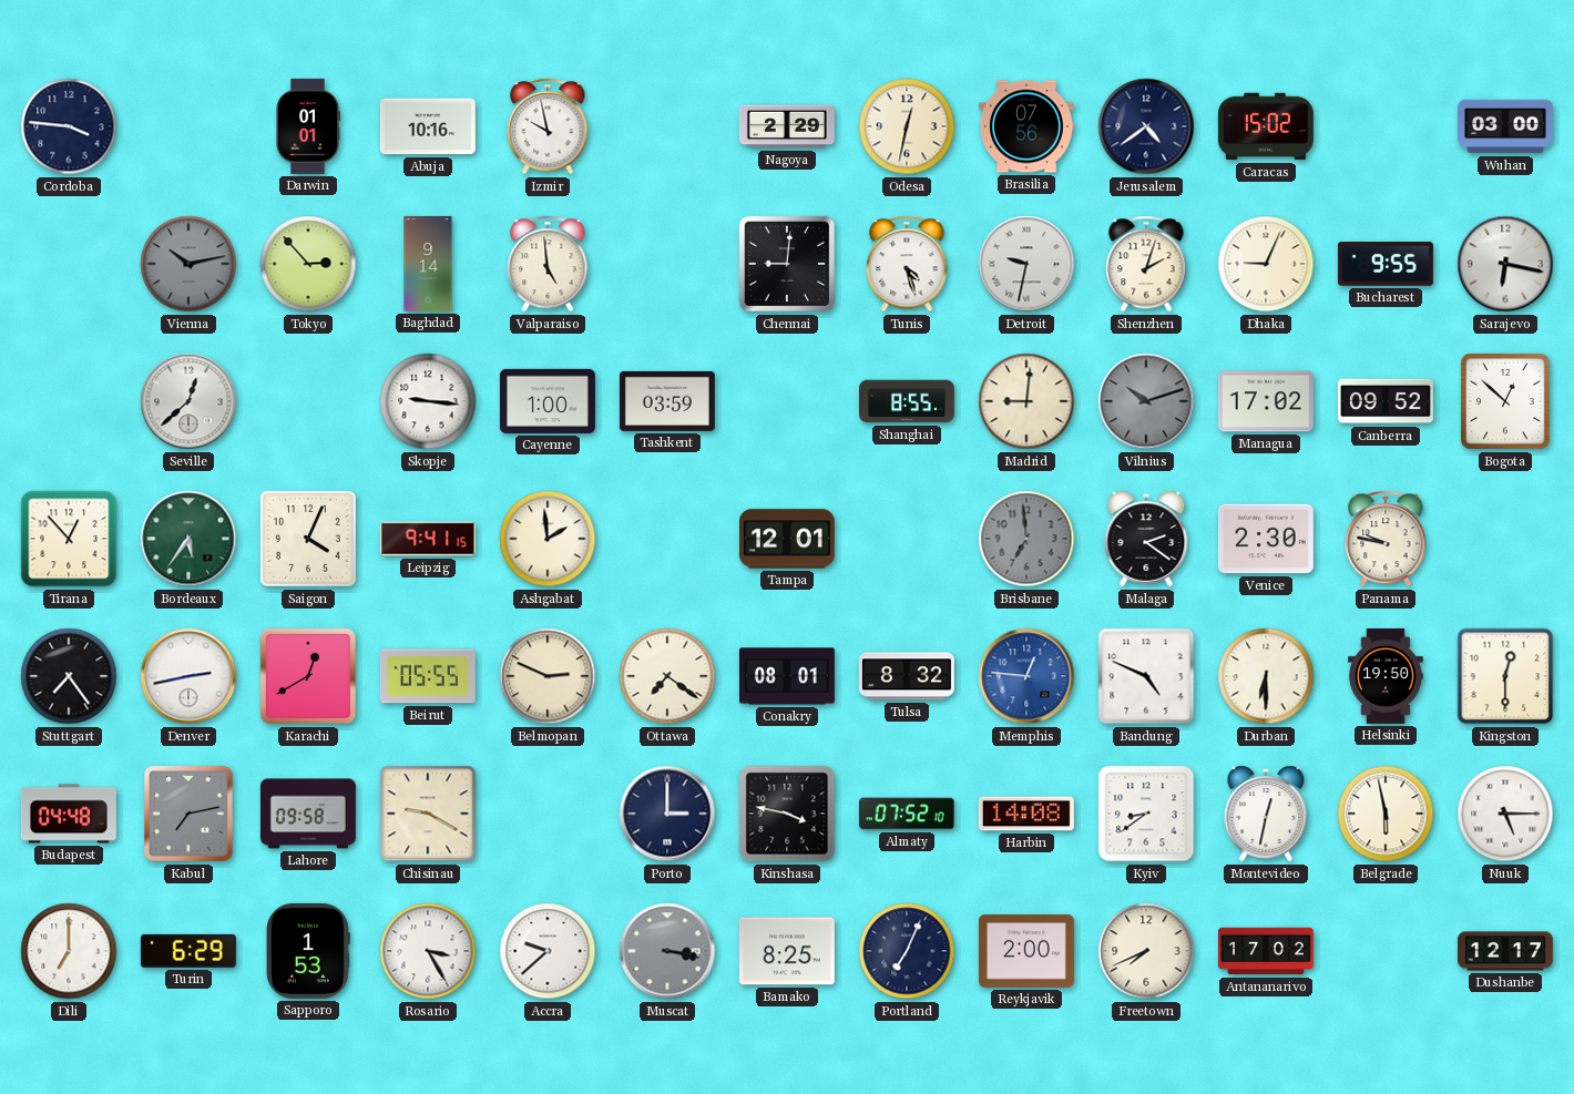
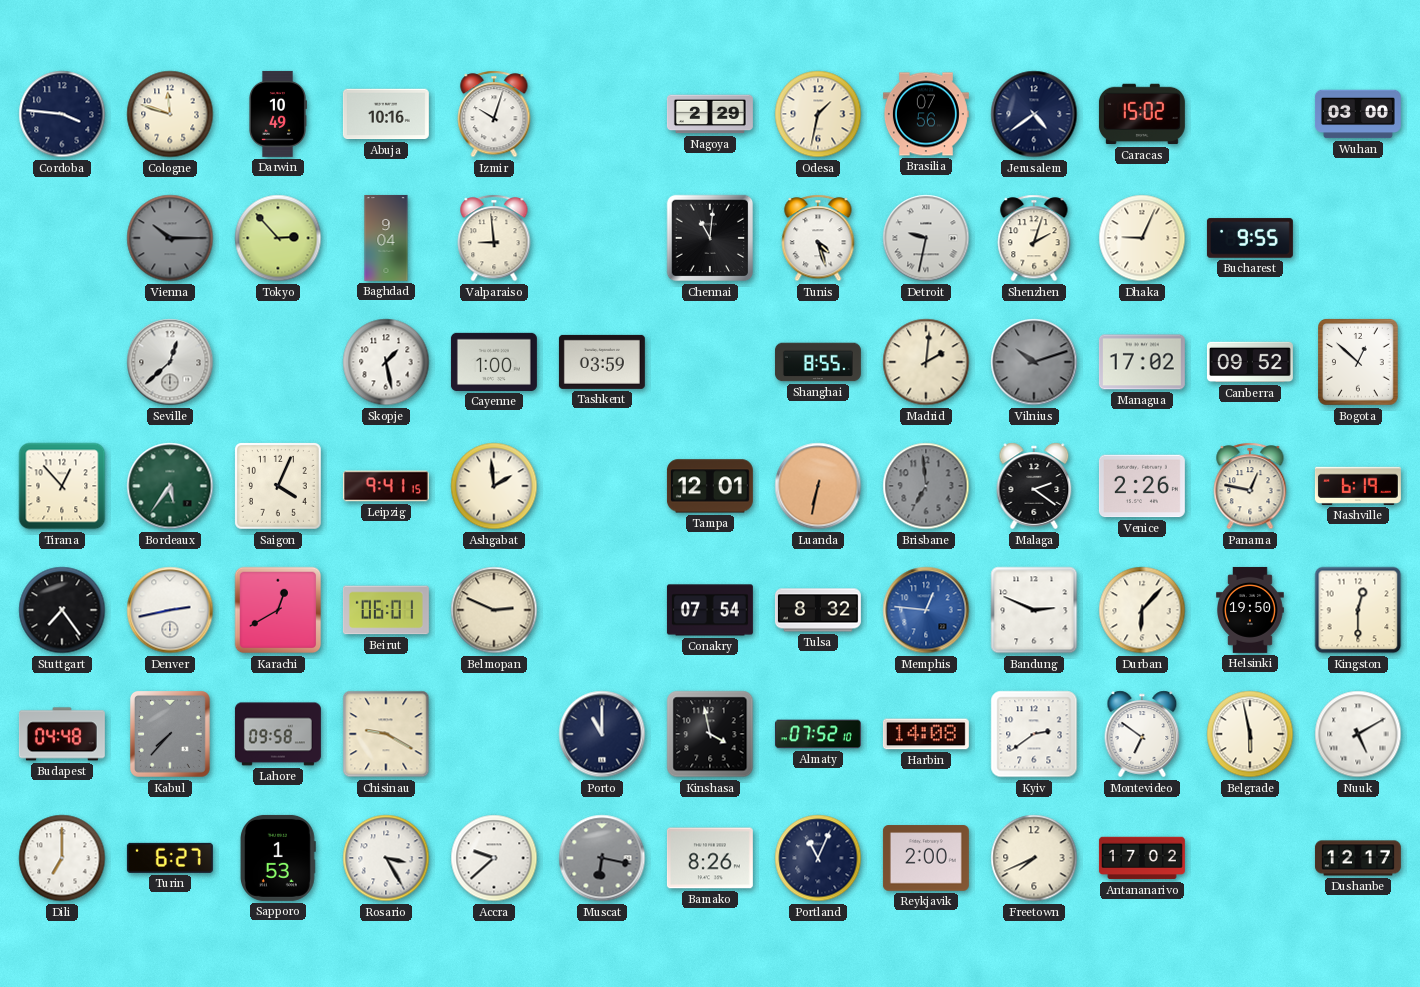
Cologne: none -> 11:48
Darwin: 01:01 -> 10:49
Izmir: 9:58 -> 10:03
Odesa: 12:32 -> 1:32
Vienna: 10:13 -> 10:15
Baghdad: 9:14 -> 9:04
Valparaiso: 4:59 -> 8:59
Chennai: 9:01 -> 11:01
Sarajevo: 6:17 -> none
Skopje: 9:16 -> 1:28
Madrid: 9:01 -> 2:01
Luanda: none -> 6:32
Venice: 2:30 -> 2:26
Panama: 9:47 -> 12:47
Nashville: none -> 6:19
Beirut: 05:55 -> 06:01
Ottawa: 7:21 -> none
Conakry: 08:01 -> 07:54
Bandung: 4:49 -> 2:49
Durban: 6:30 -> 6:07
Kabul: 7:13 -> 7:37
Porto: 3:00 -> 11:00
Kinshasa: 3:47 -> 3:58
Kyiv: 8:39 -> 2:39
Montevideo: 12:32 -> 6:51
Nuuk: 5:15 -> 5:10
Turin: 6:29 -> 6:27
Muscat: 3:17 -> 6:17
Bamako: 8:25 -> 8:26
Portland: 7:04 -> 11:04
